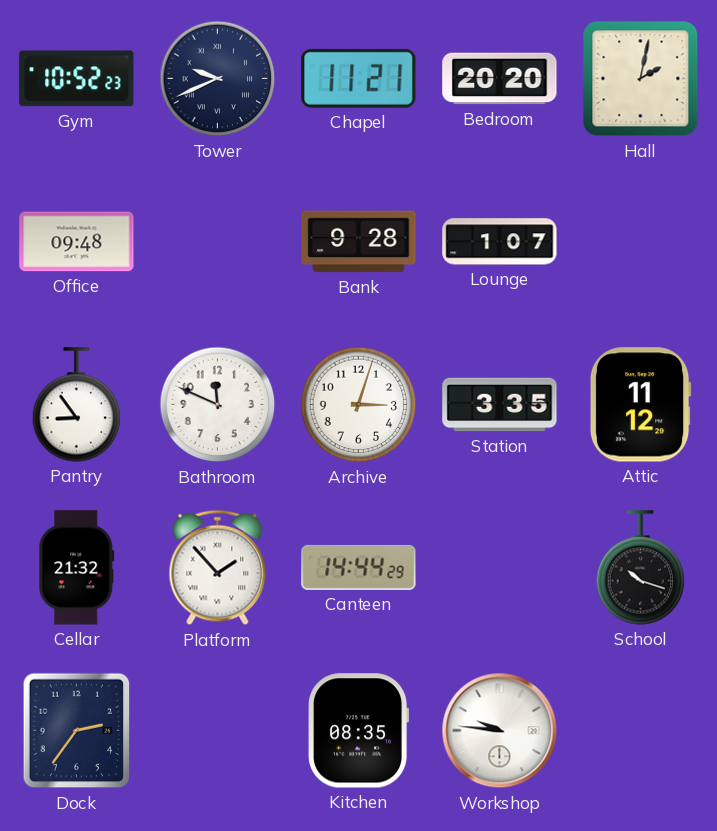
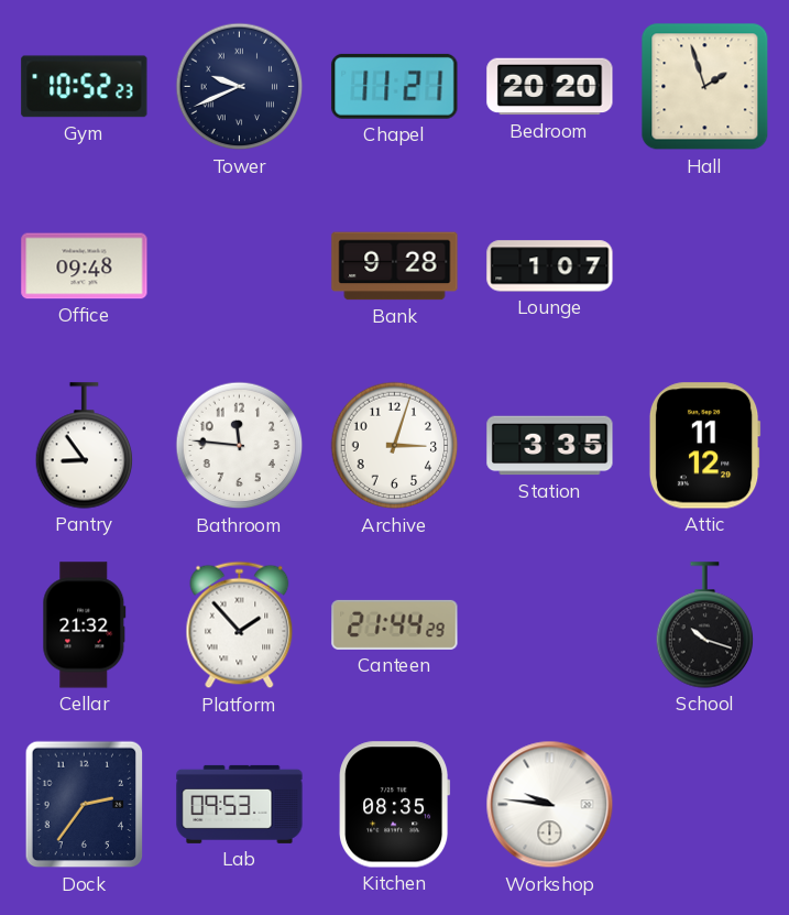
Hall: 2:02 -> 1:57
Bathroom: 11:49 -> 11:46
Canteen: 14:44 -> 21:44
Lab: none -> 09:53
